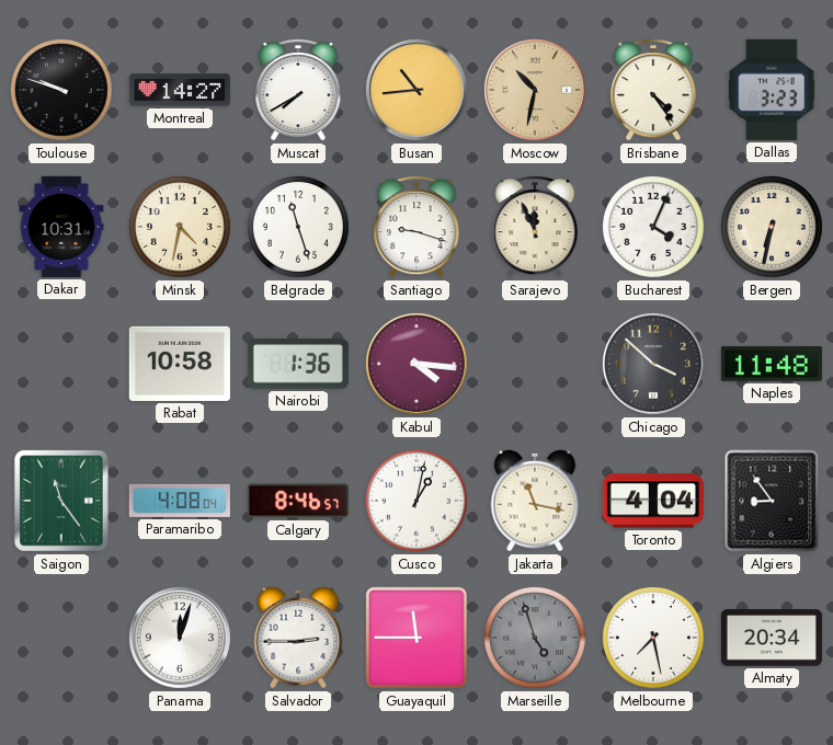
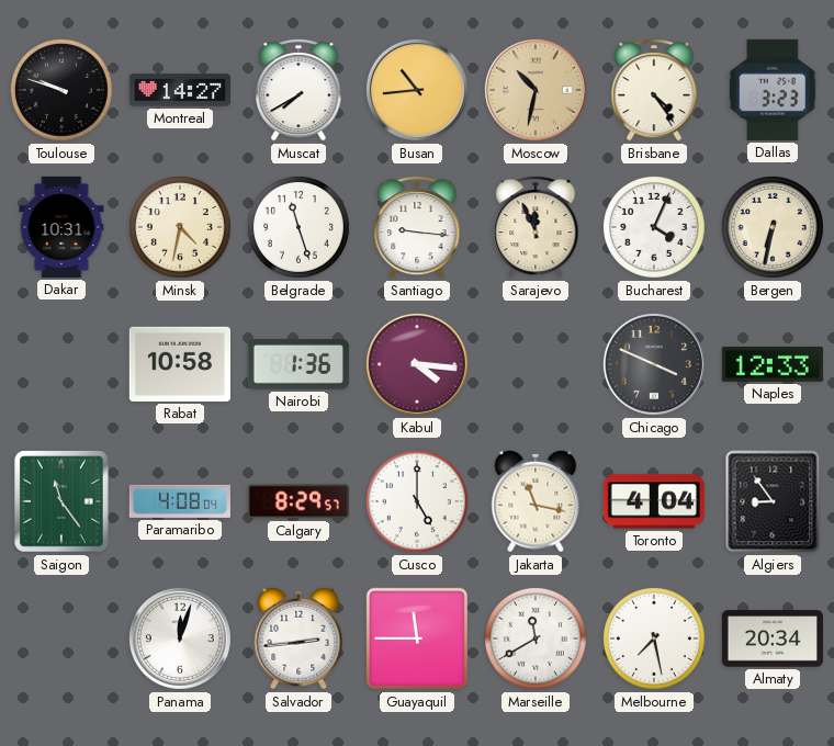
Santiago: 9:18 -> 9:16
Chicago: 3:52 -> 3:49
Naples: 11:48 -> 12:33
Calgary: 8:46 -> 8:29
Cusco: 1:02 -> 5:00
Salvador: 2:45 -> 2:44
Marseille: 4:57 -> 11:40
Marseille dial: grey -> white
